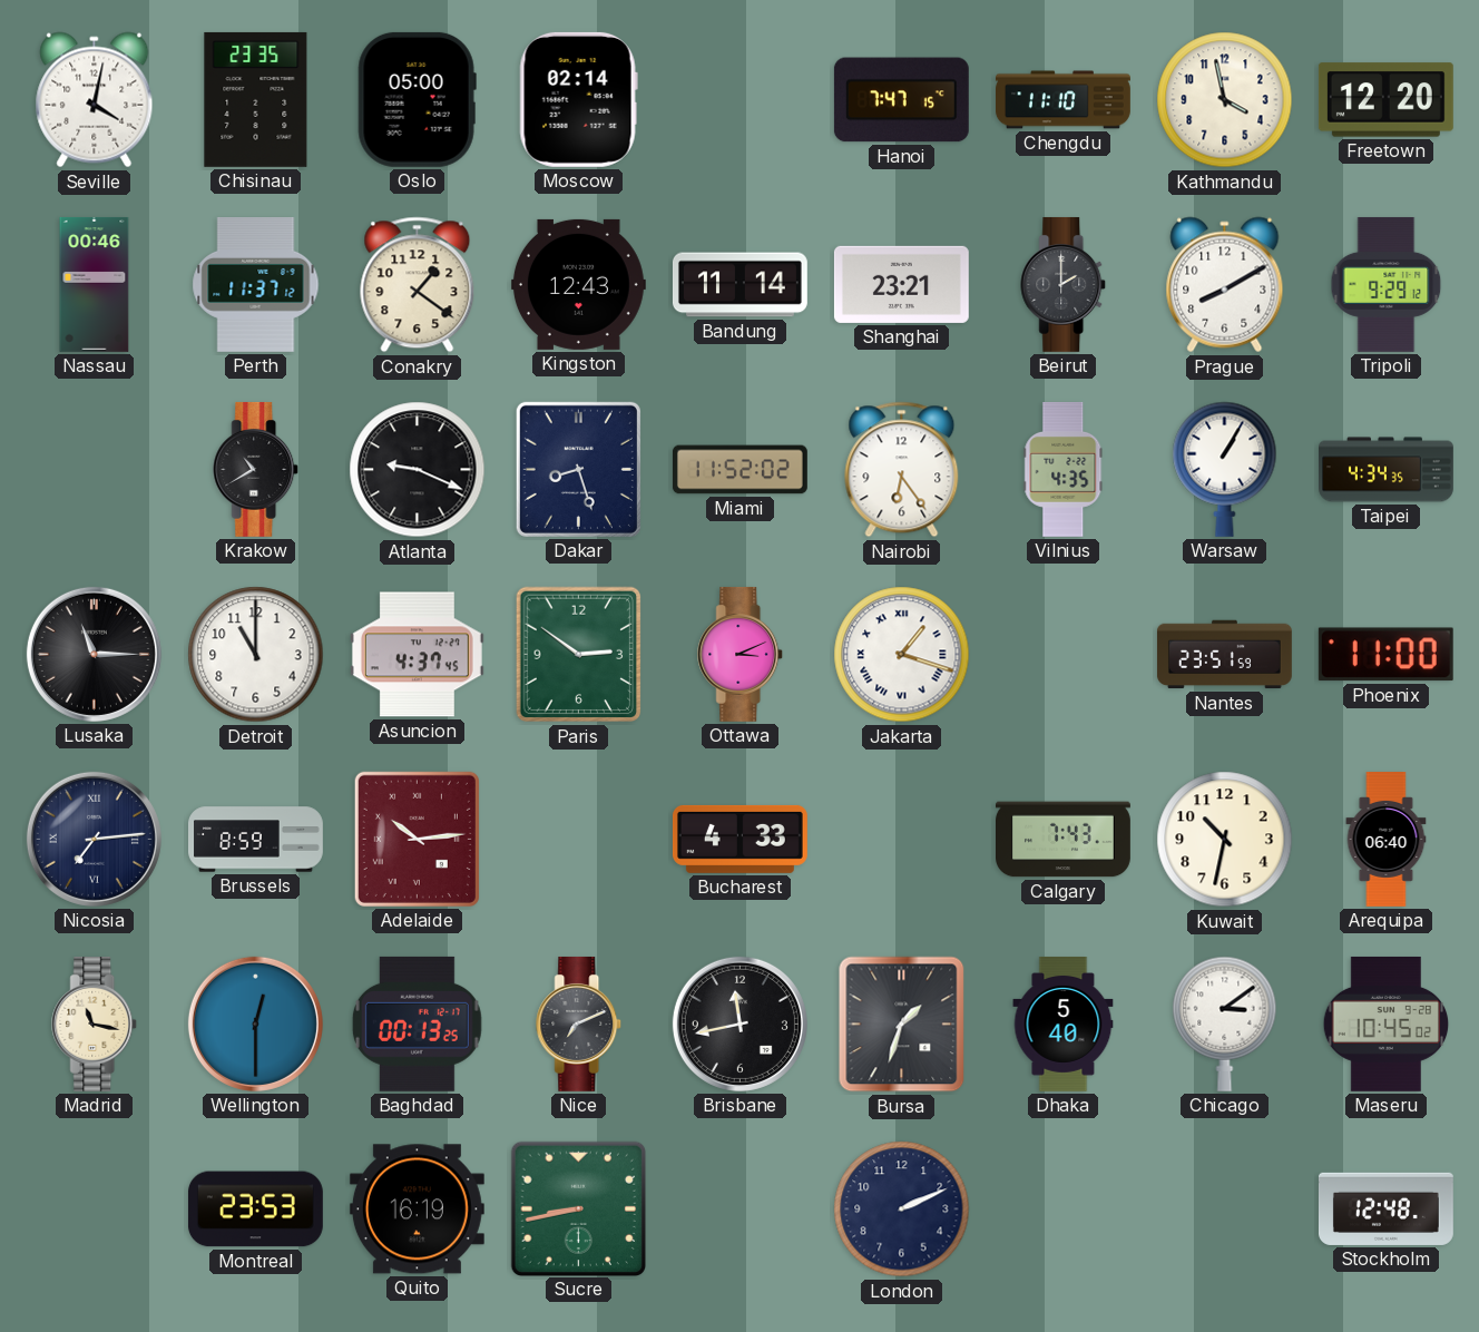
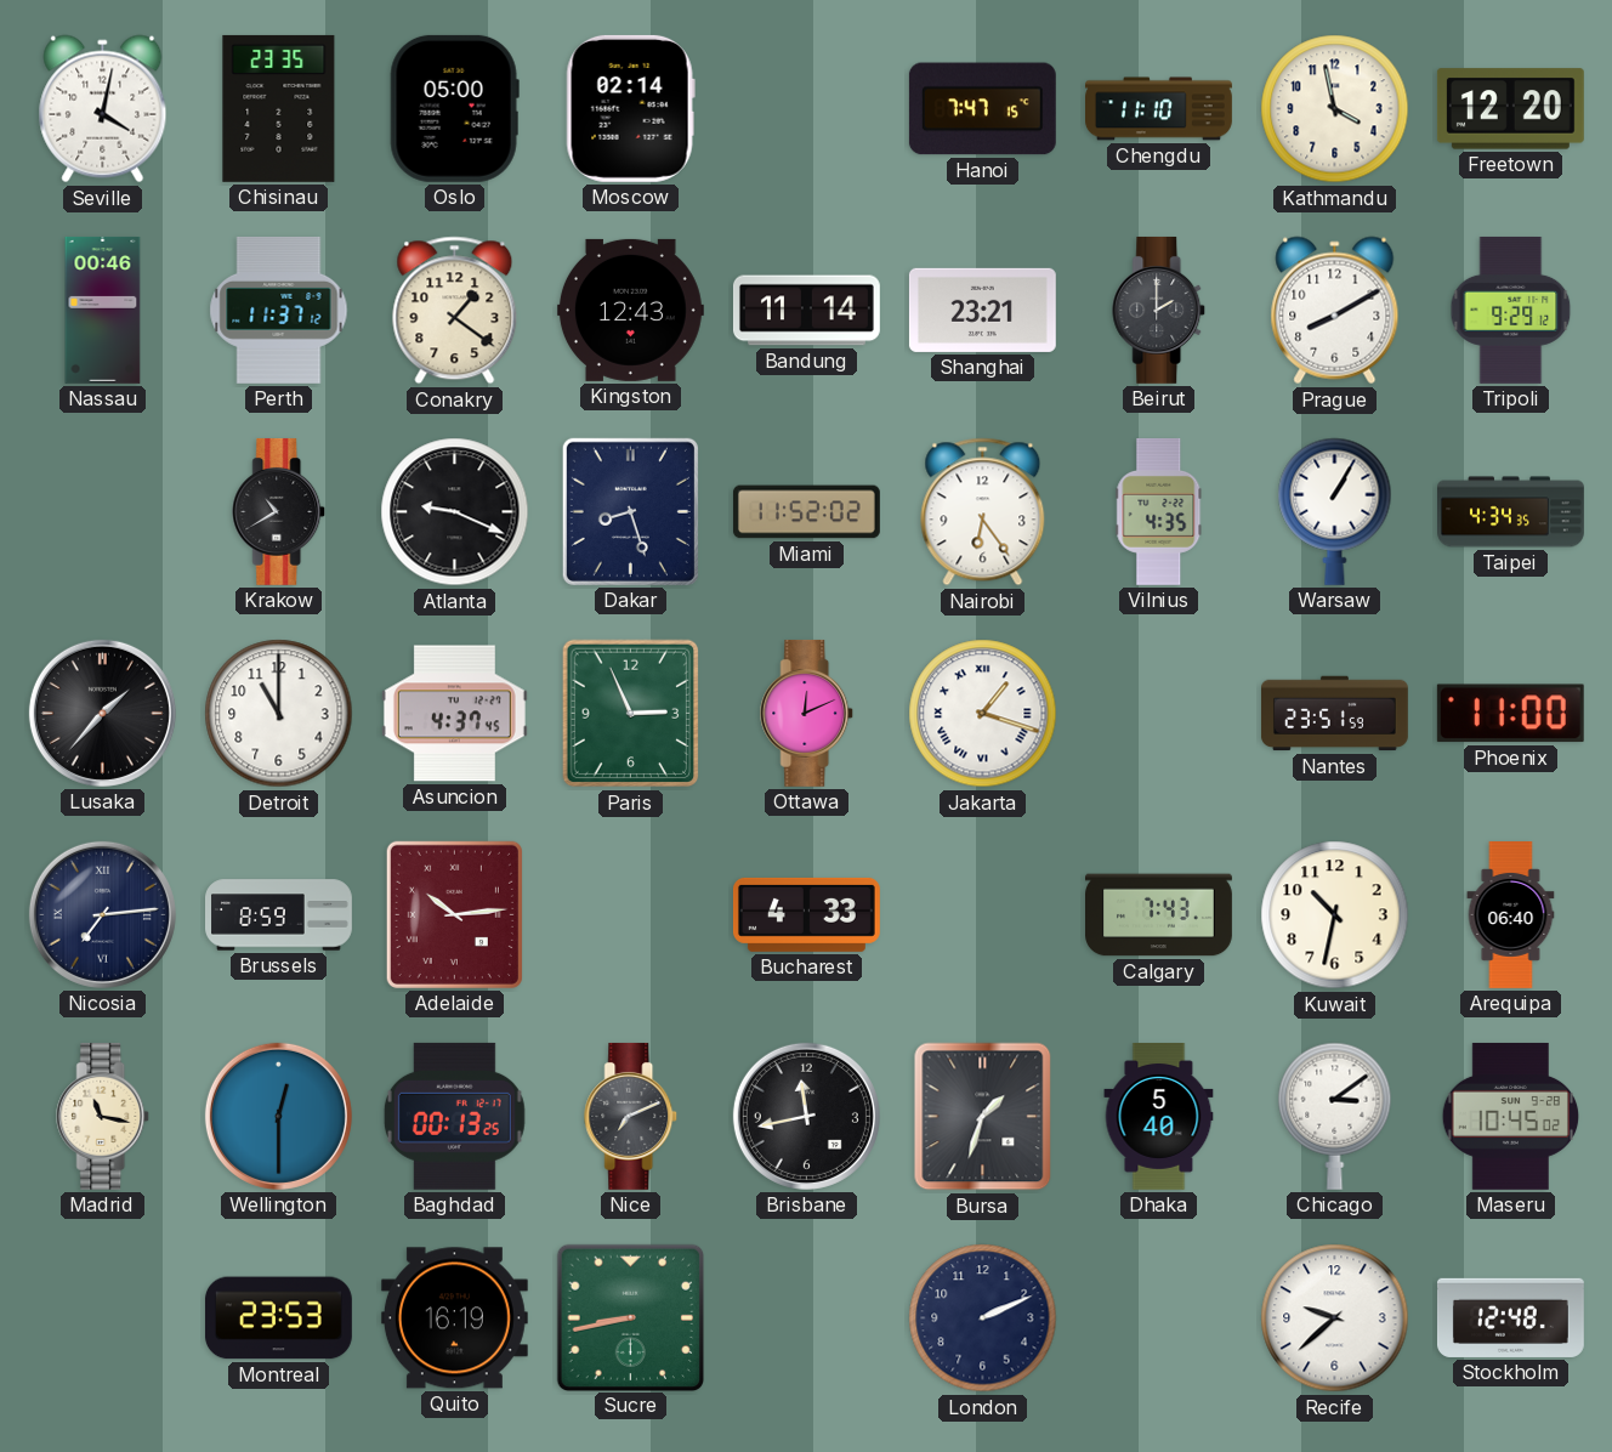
Lusaka: 11:15 -> 1:37
Paris: 2:51 -> 2:56
Ottawa: 3:11 -> 12:11
Recife: none -> 9:38
